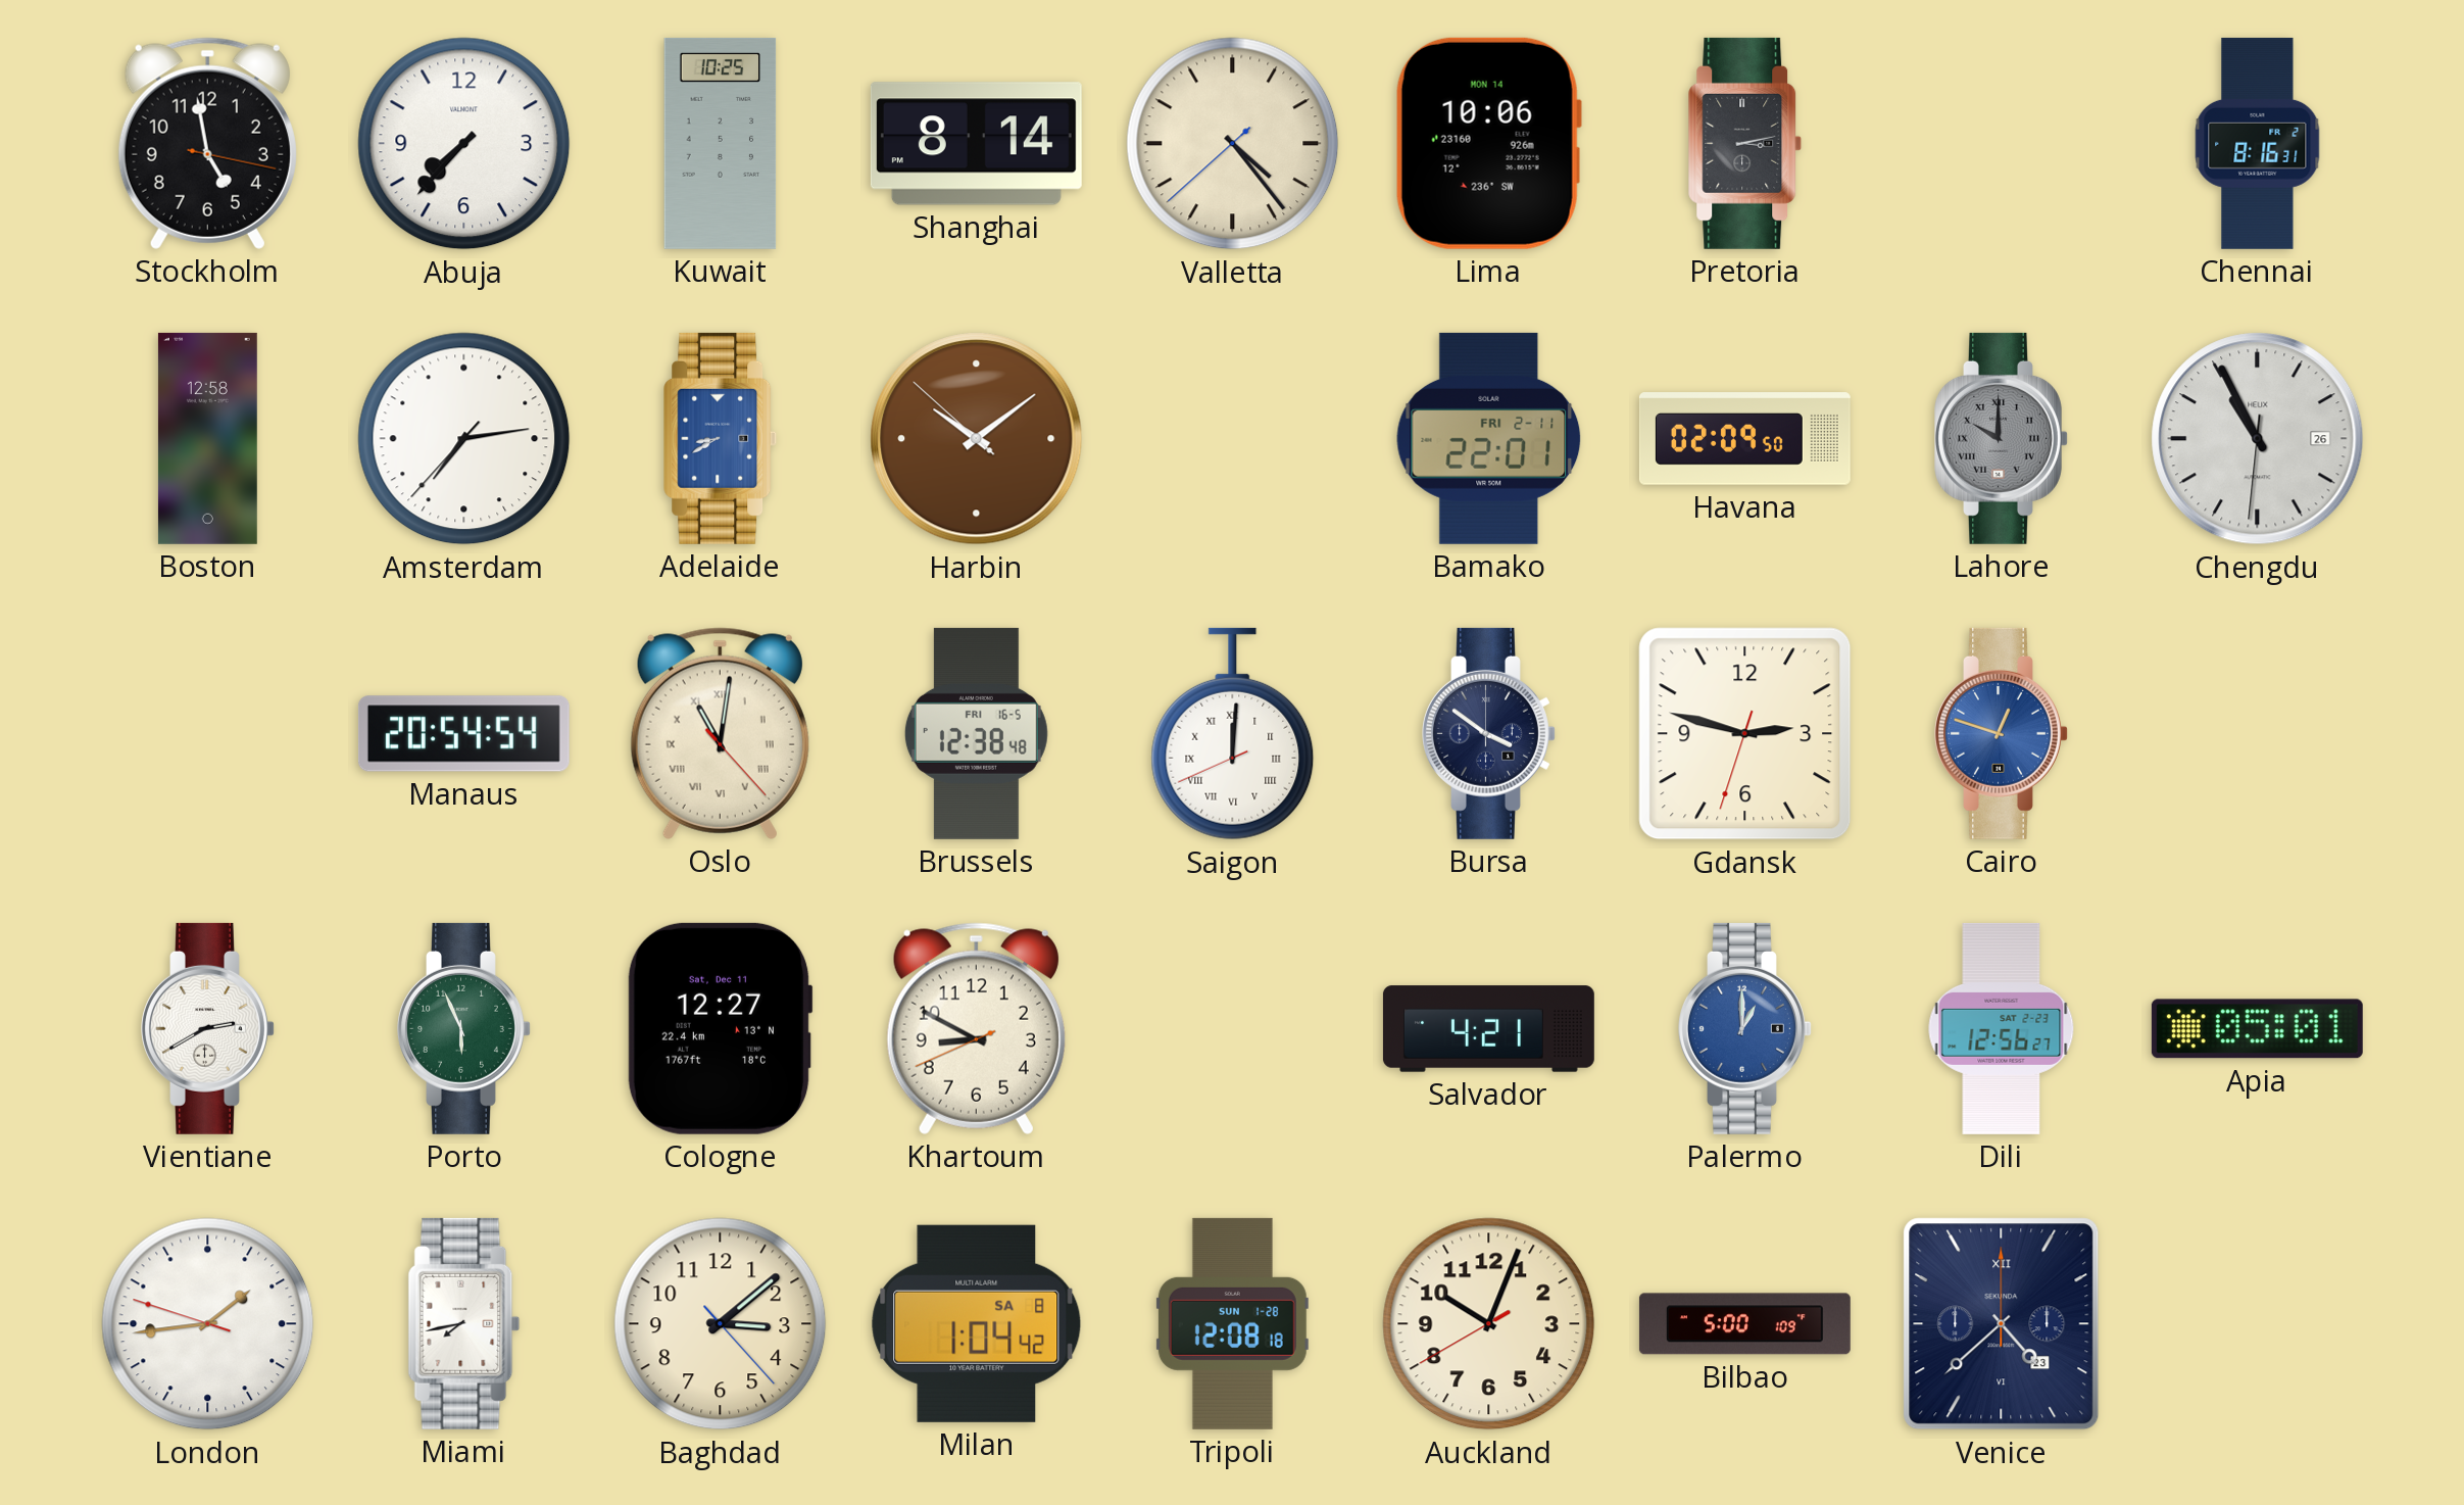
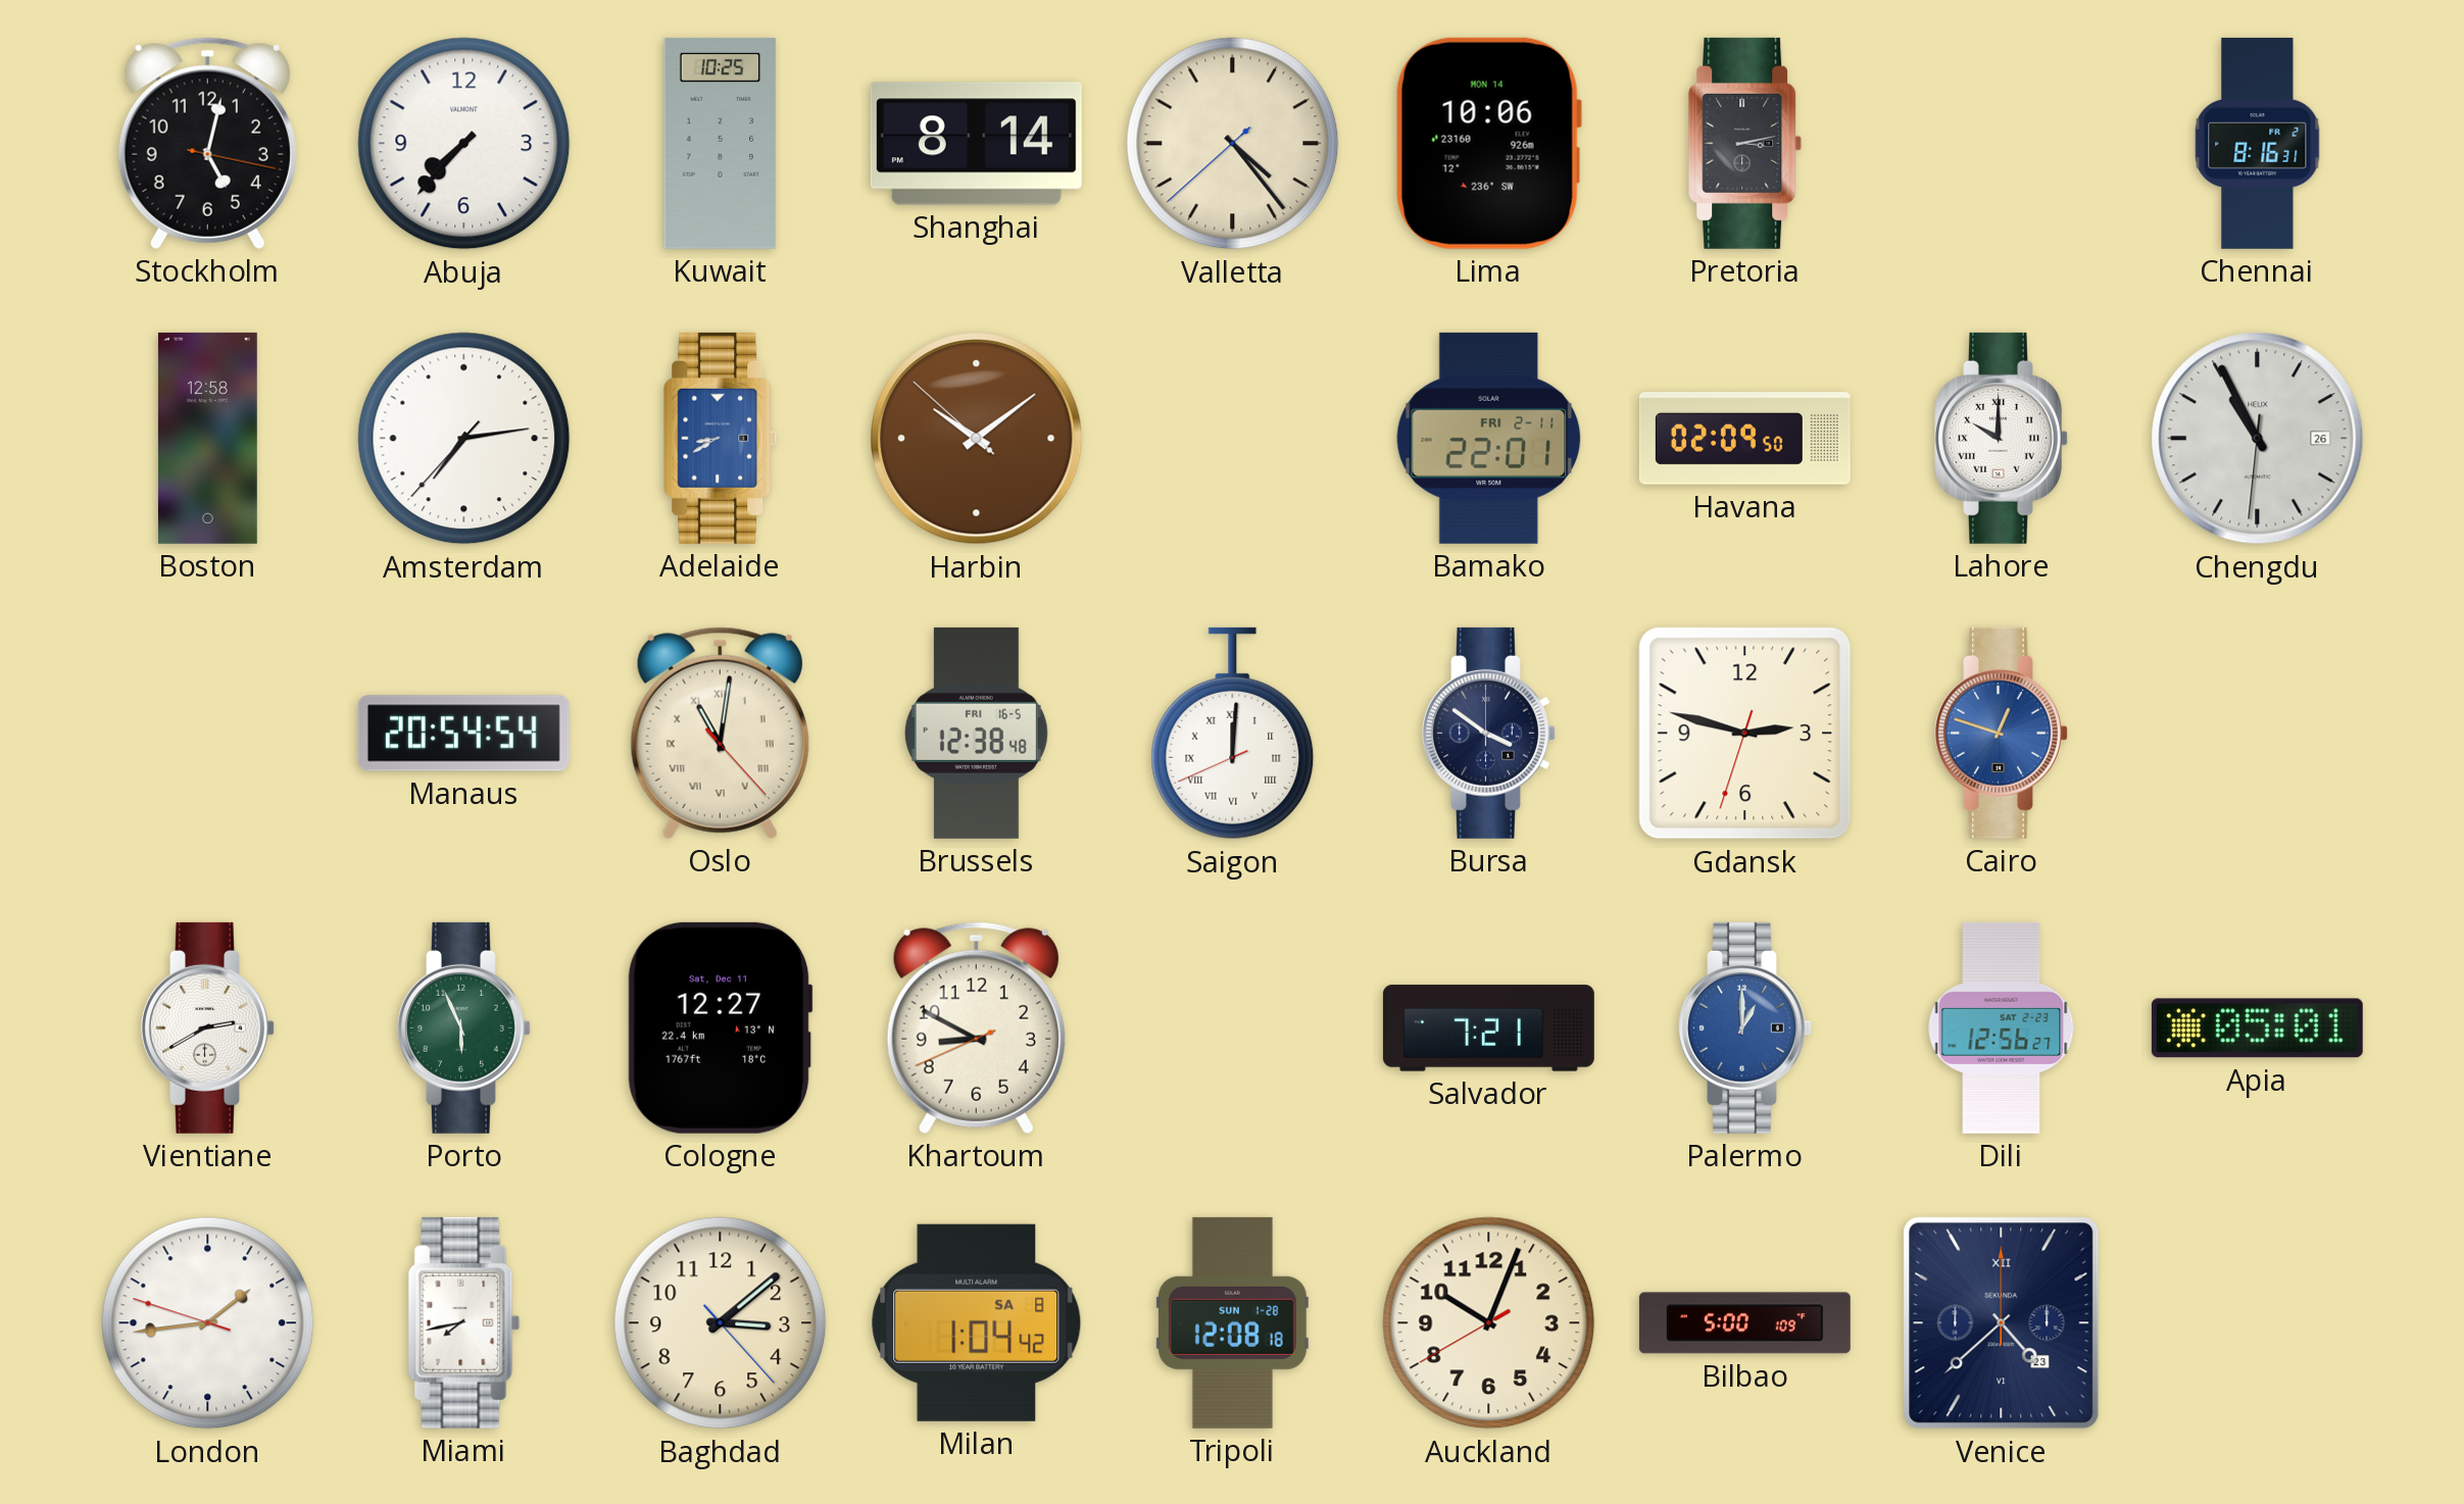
Stockholm: 4:58 -> 5:02
Lahore dial: grey -> white
Salvador: 4:21 -> 7:21
